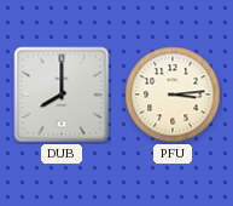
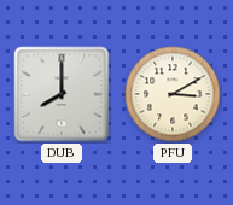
PFU: 3:14 -> 3:10
